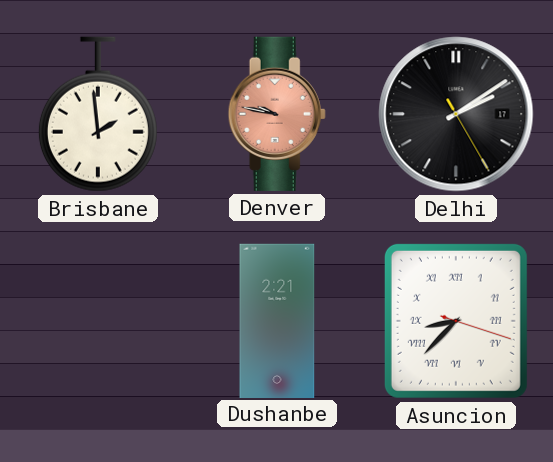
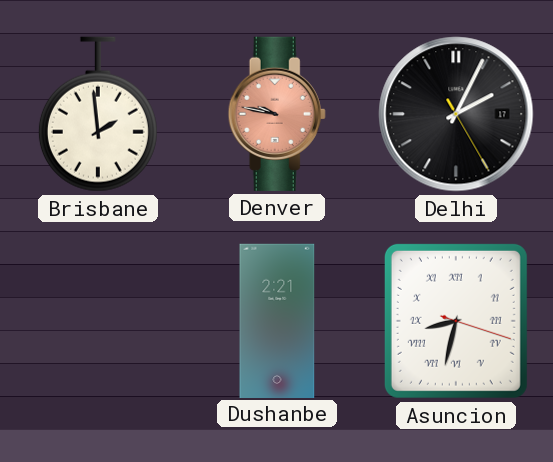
Delhi: 2:09 -> 2:04
Asuncion: 8:37 -> 8:32
